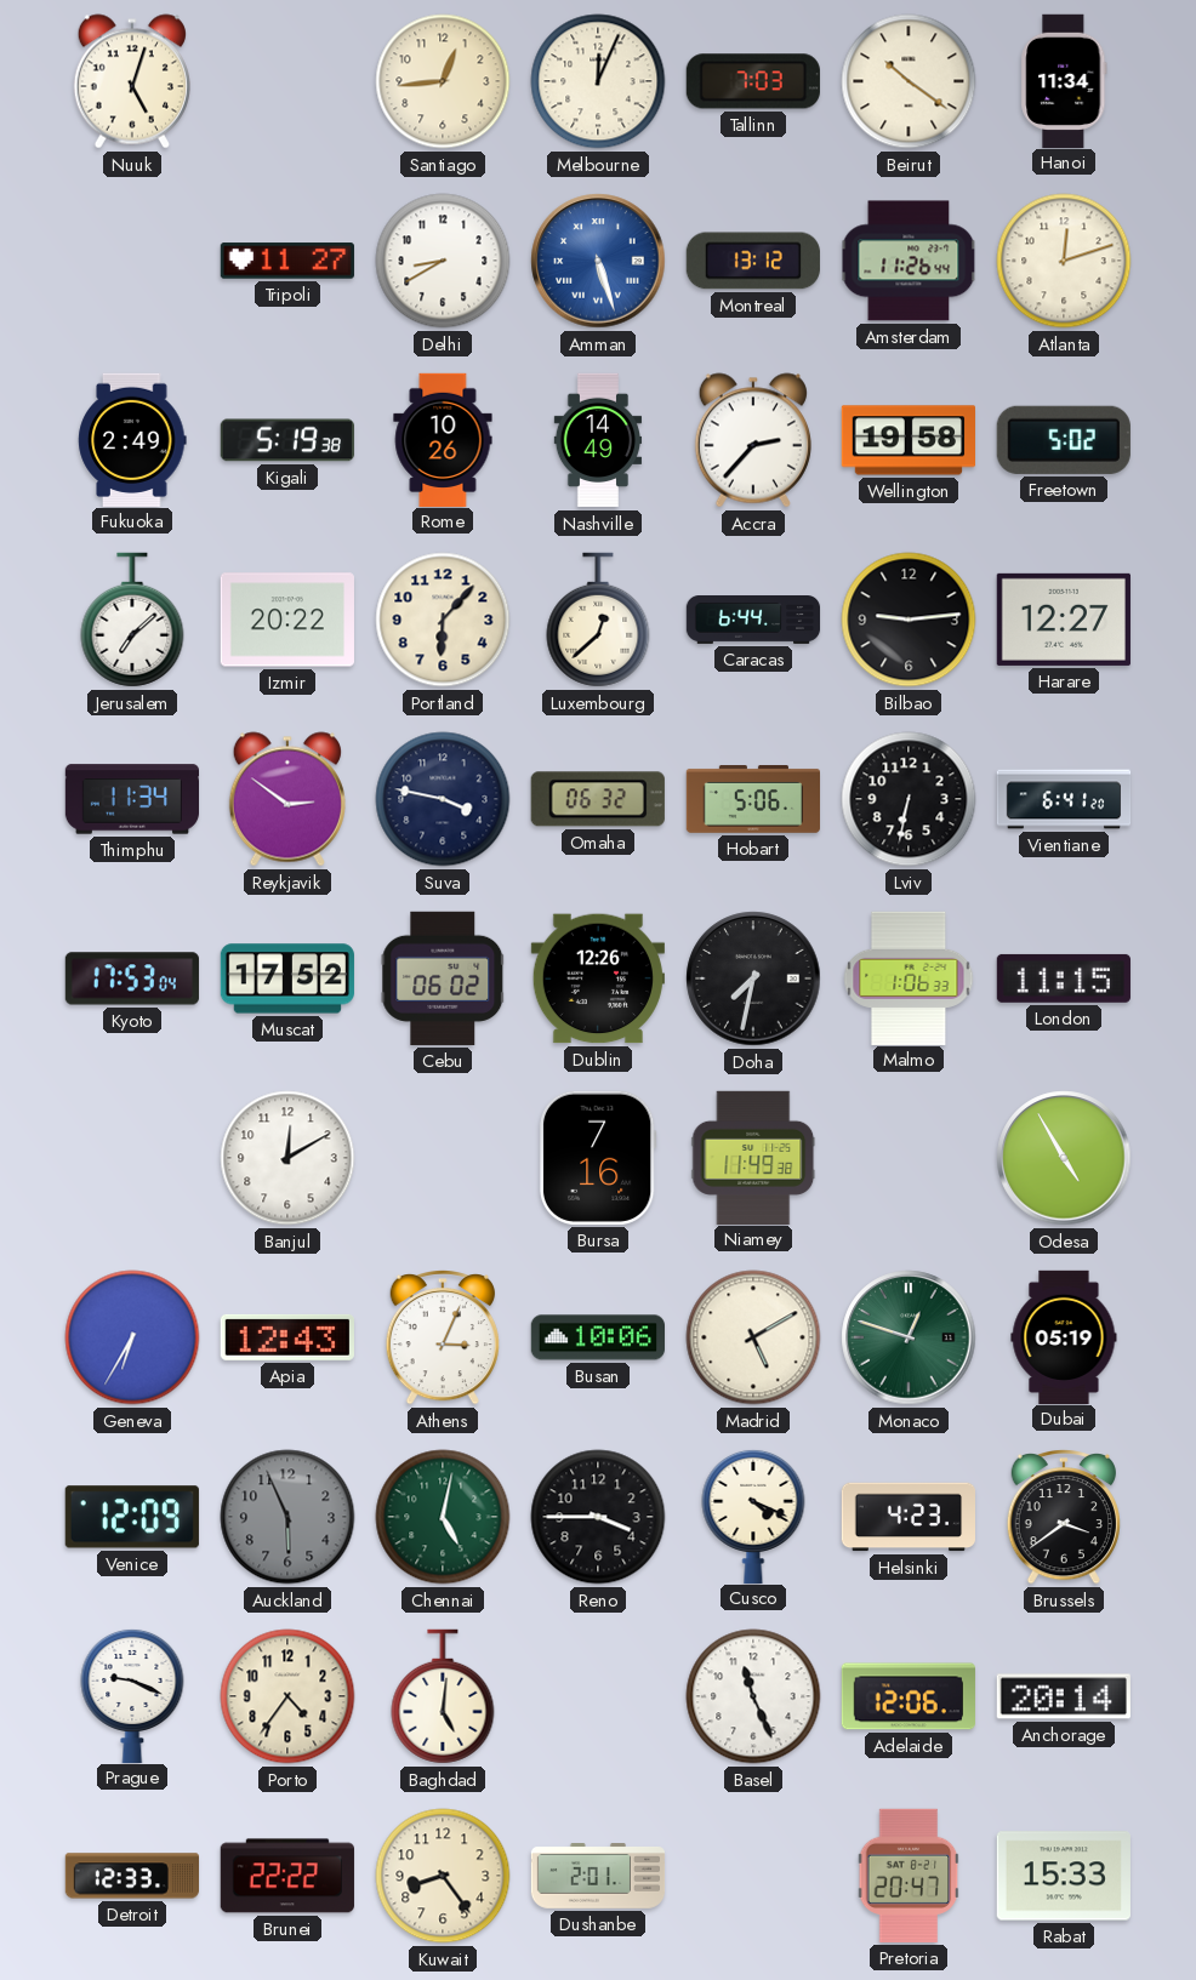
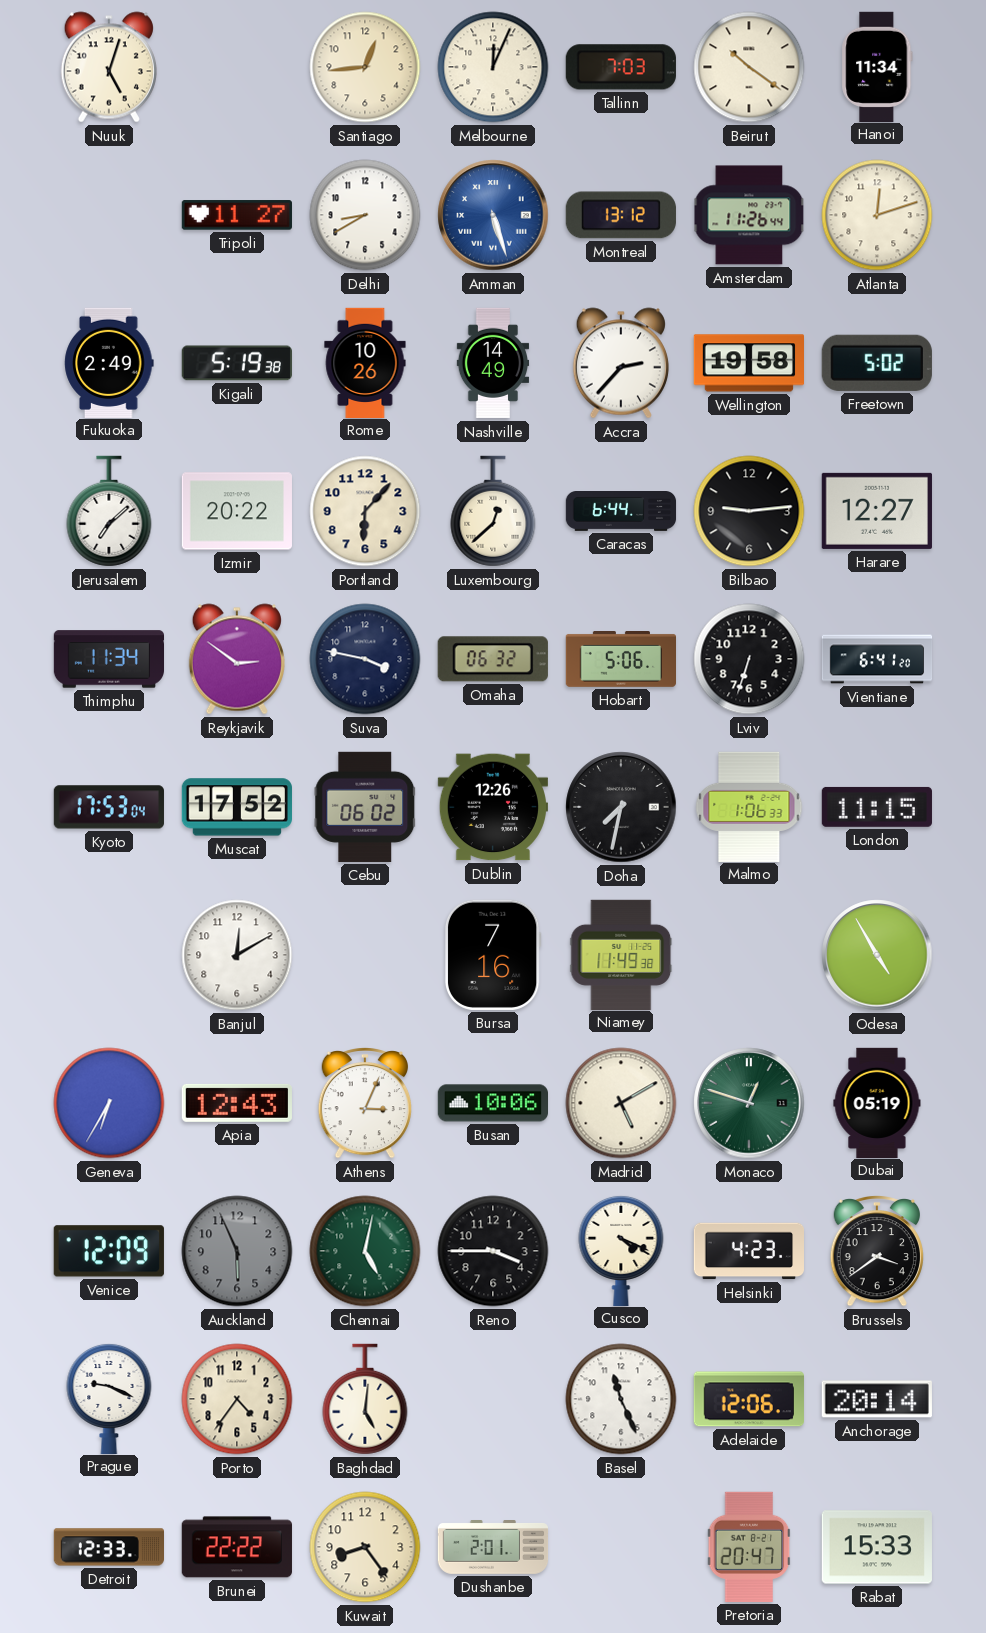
Lviv: 6:32 -> 6:33
